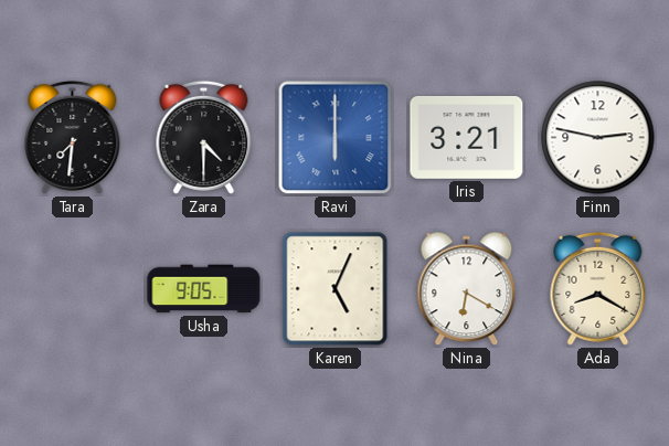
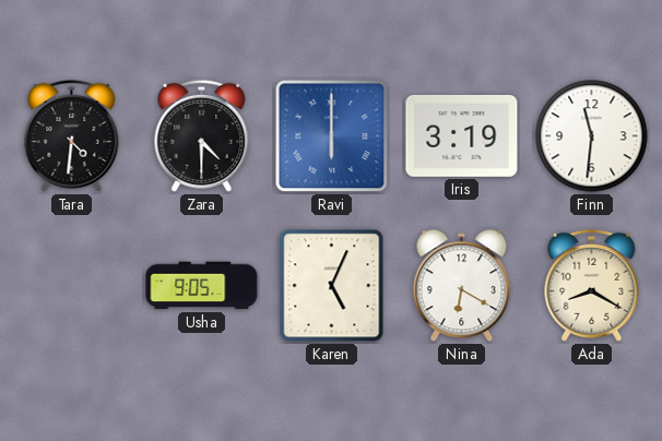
Tara: 7:31 -> 4:31
Iris: 3:21 -> 3:19
Finn: 2:47 -> 11:31
